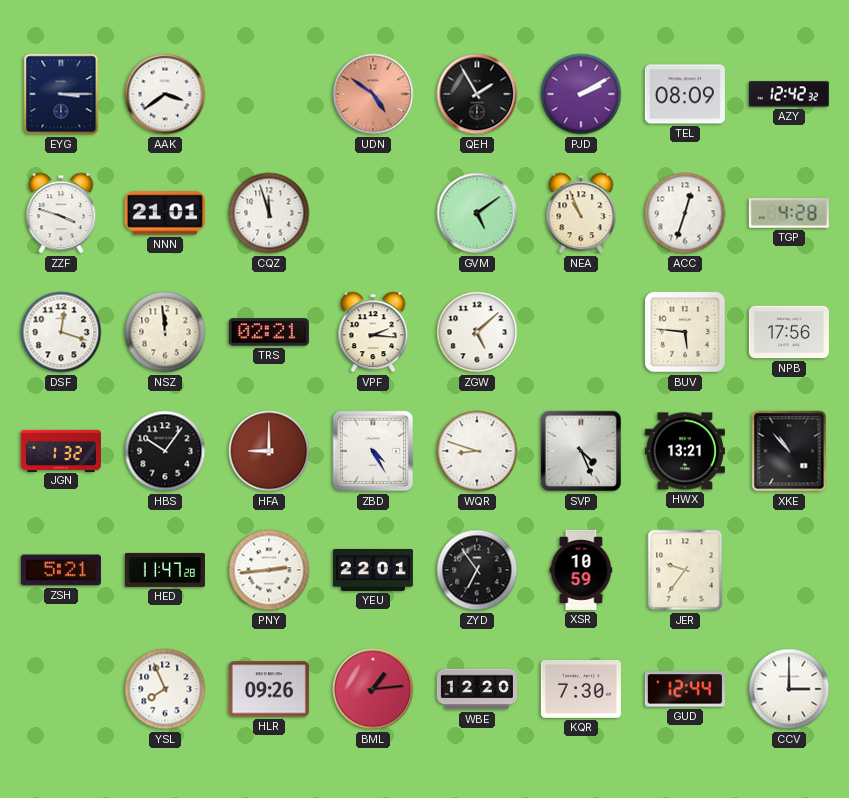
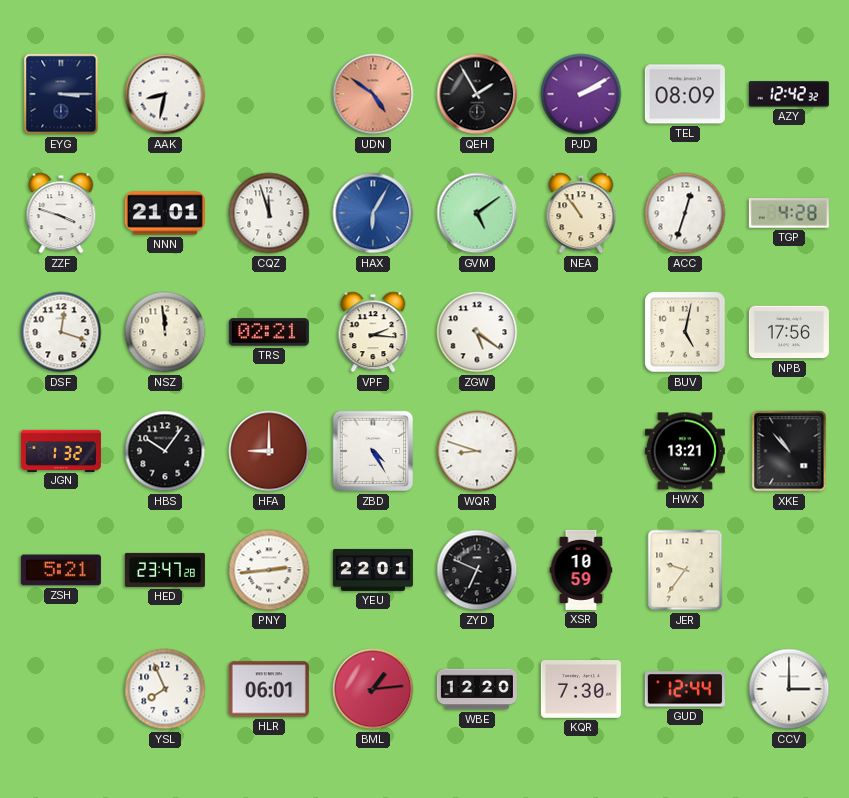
AAK: 3:39 -> 8:32
HAX: none -> 6:05
NEA: 10:56 -> 10:54
ZGW: 5:08 -> 5:21
BUV: 5:46 -> 5:02
SVP: 4:26 -> none
HED: 11:47 -> 23:47
ZYD: 6:54 -> 6:49
HLR: 09:26 -> 06:01
